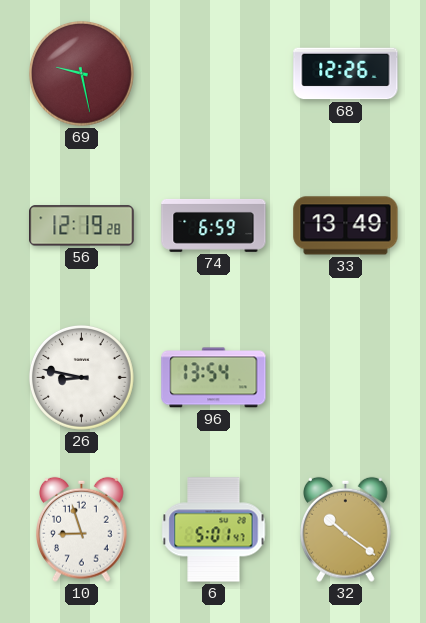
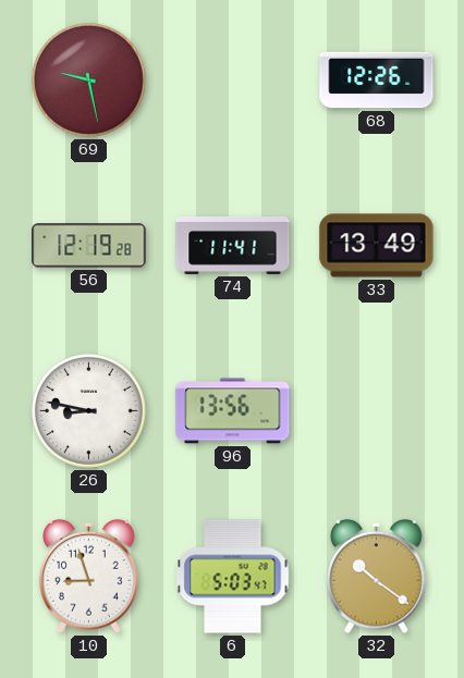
74: 6:59 -> 11:41
96: 13:54 -> 13:56
6: 5:01 -> 5:03
